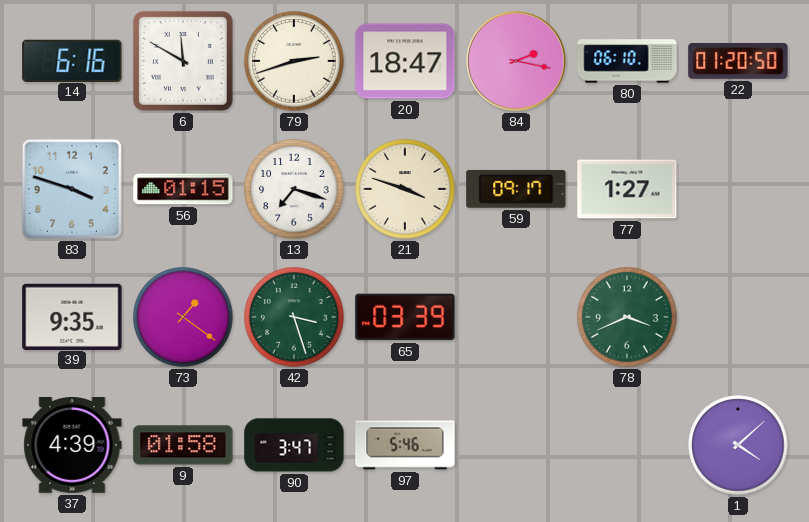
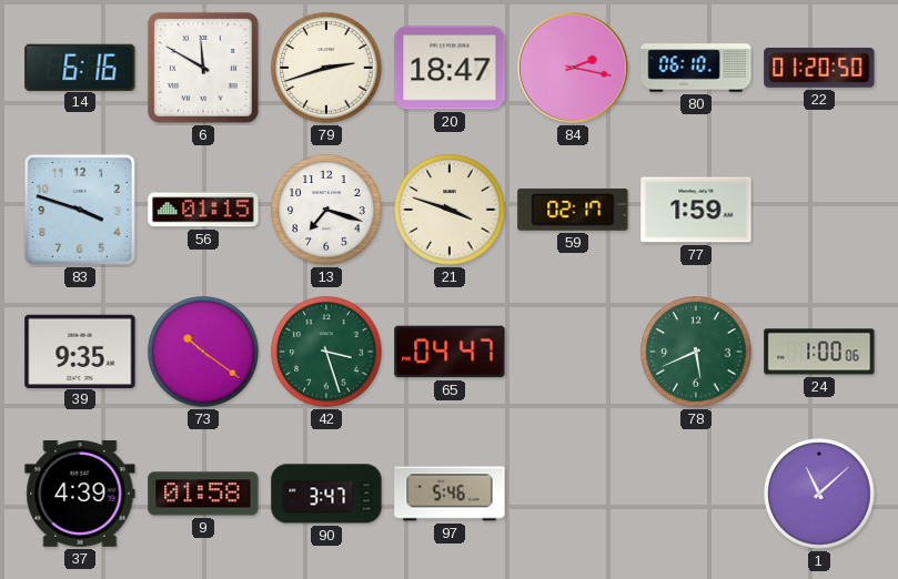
59: 09:17 -> 02:17
77: 1:27 -> 1:59
73: 1:21 -> 10:21
65: 03:39 -> 04:47
78: 3:41 -> 5:41
24: none -> 1:00
1: 4:08 -> 11:08
